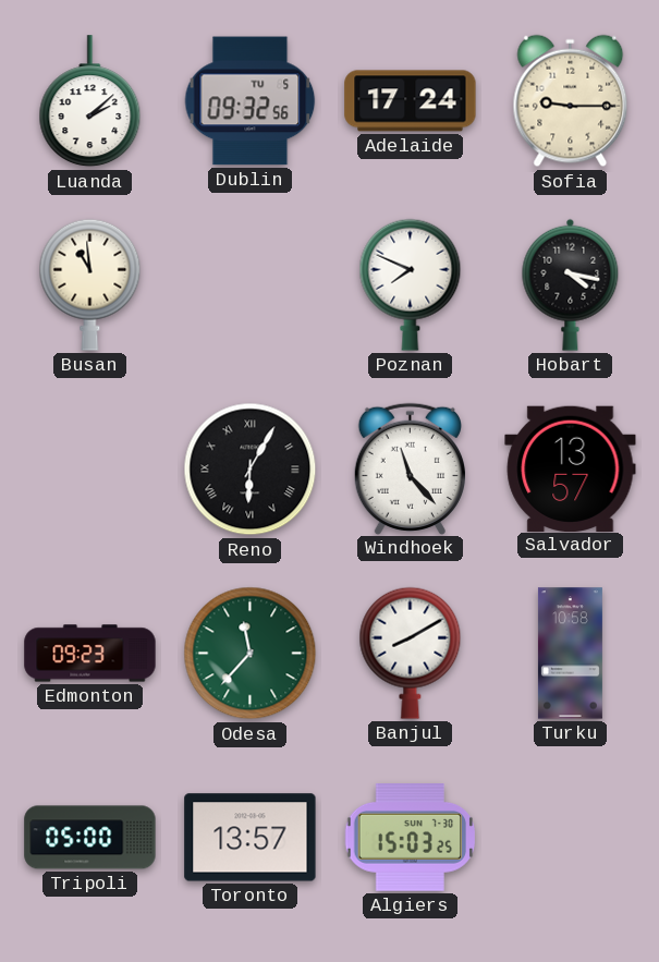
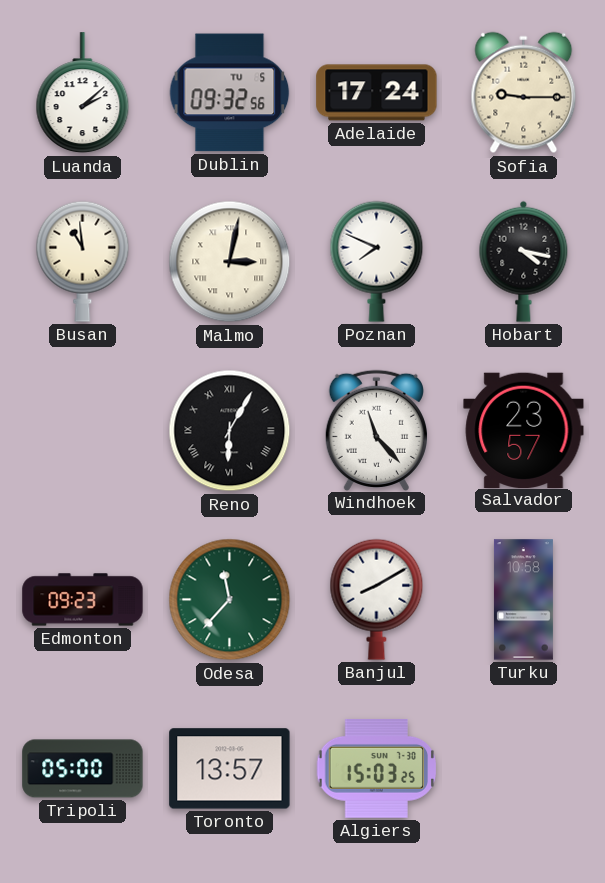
Malmo: none -> 3:02
Salvador: 13:57 -> 23:57
